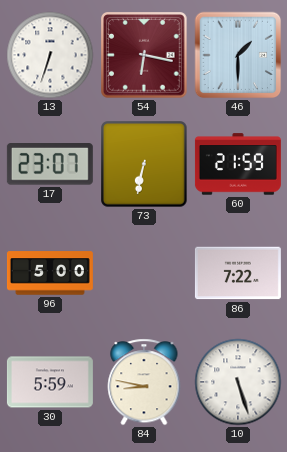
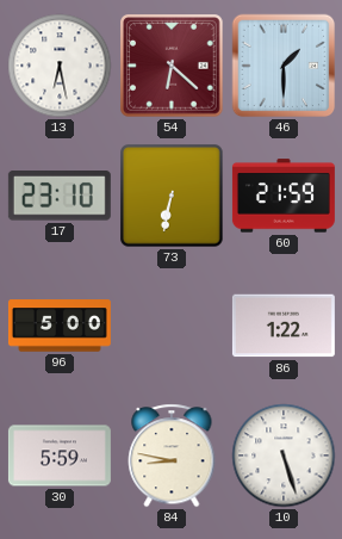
13: 6:33 -> 6:28
54: 6:17 -> 6:22
17: 23:07 -> 23:10
86: 7:22 -> 1:22
